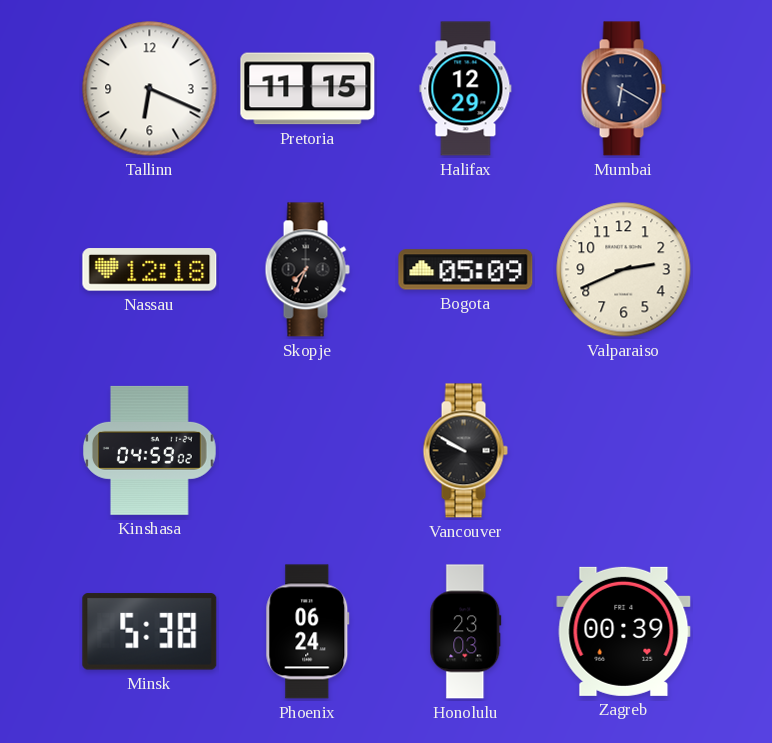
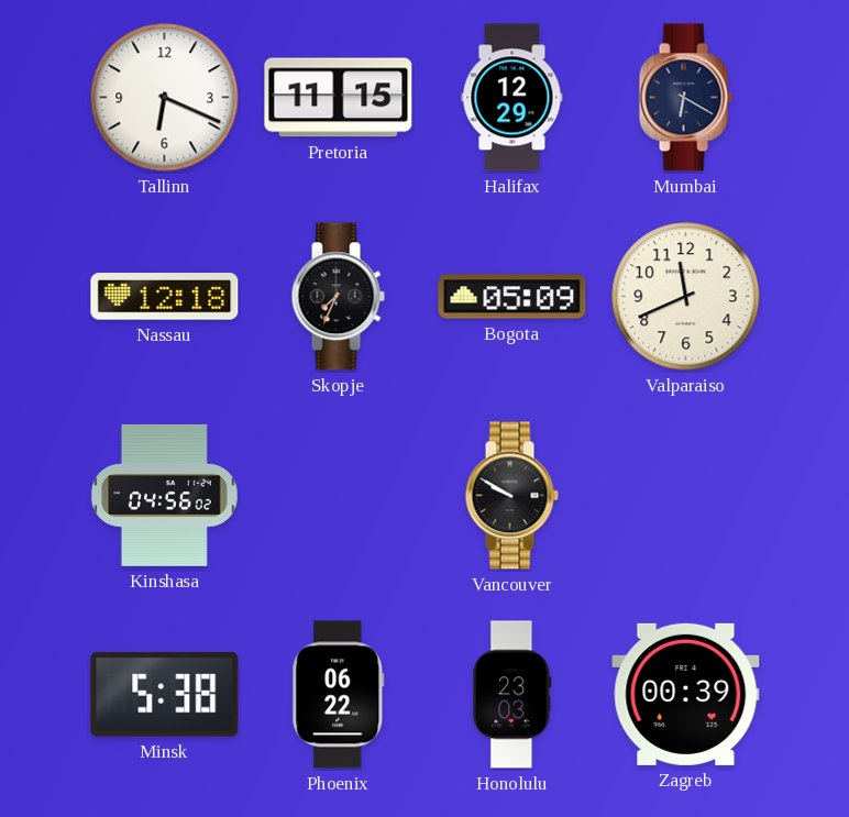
Valparaiso: 2:41 -> 11:41
Kinshasa: 04:59 -> 04:56
Phoenix: 06:24 -> 06:22
